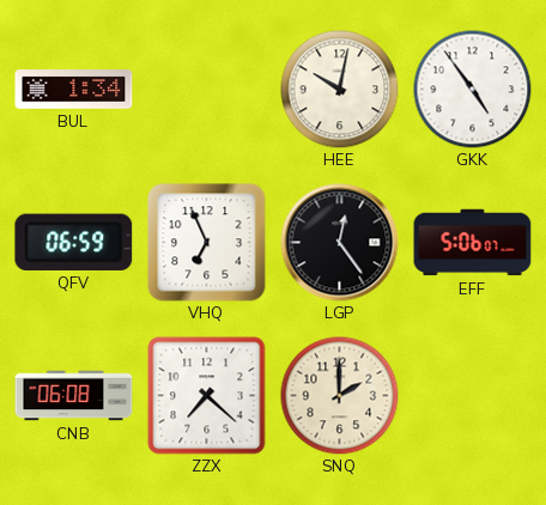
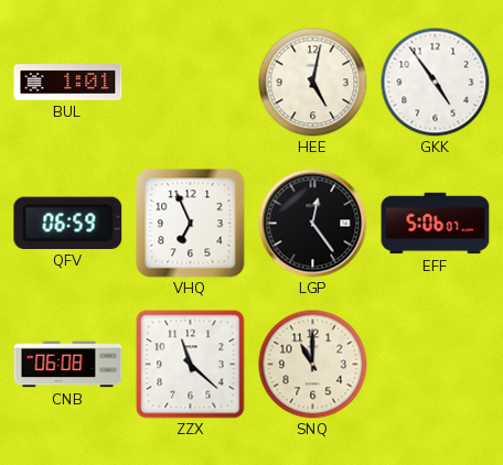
BUL: 1:34 -> 1:01
HEE: 10:02 -> 5:02
ZZX: 7:22 -> 11:22
SNQ: 2:00 -> 11:00
